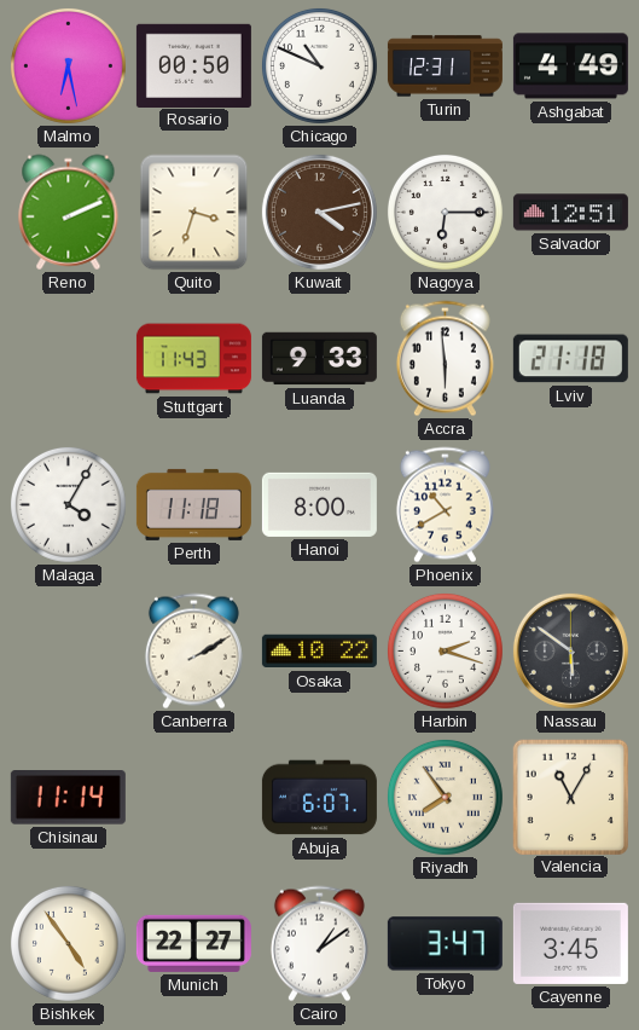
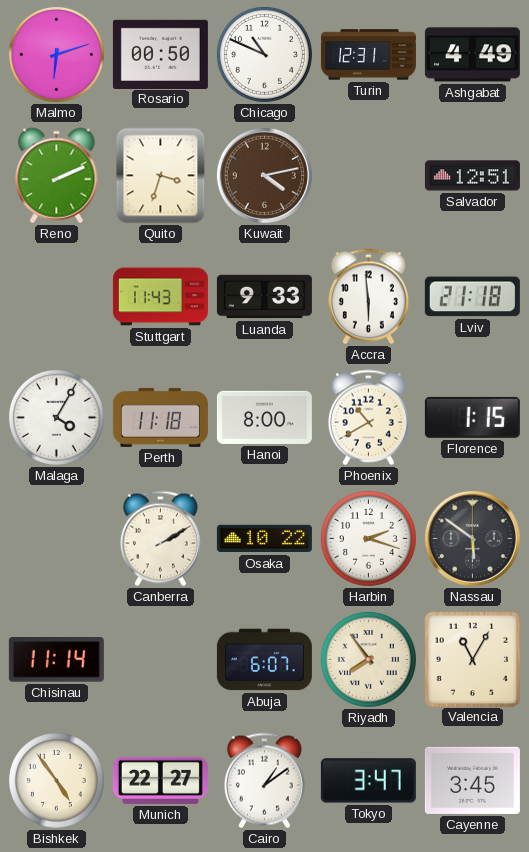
Malmo: 6:28 -> 6:12
Nagoya: 6:15 -> none
Florence: none -> 1:15
